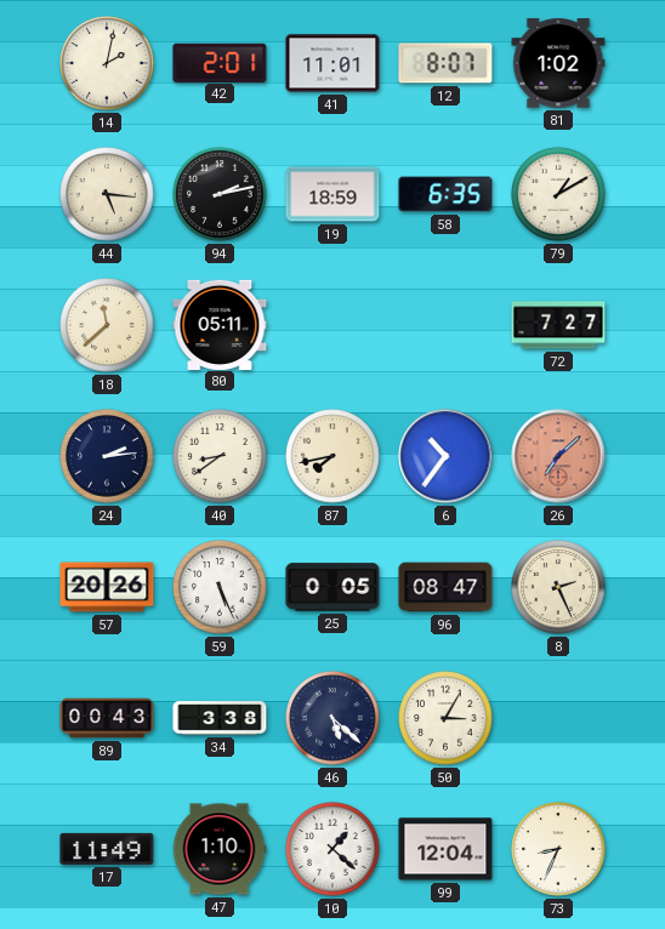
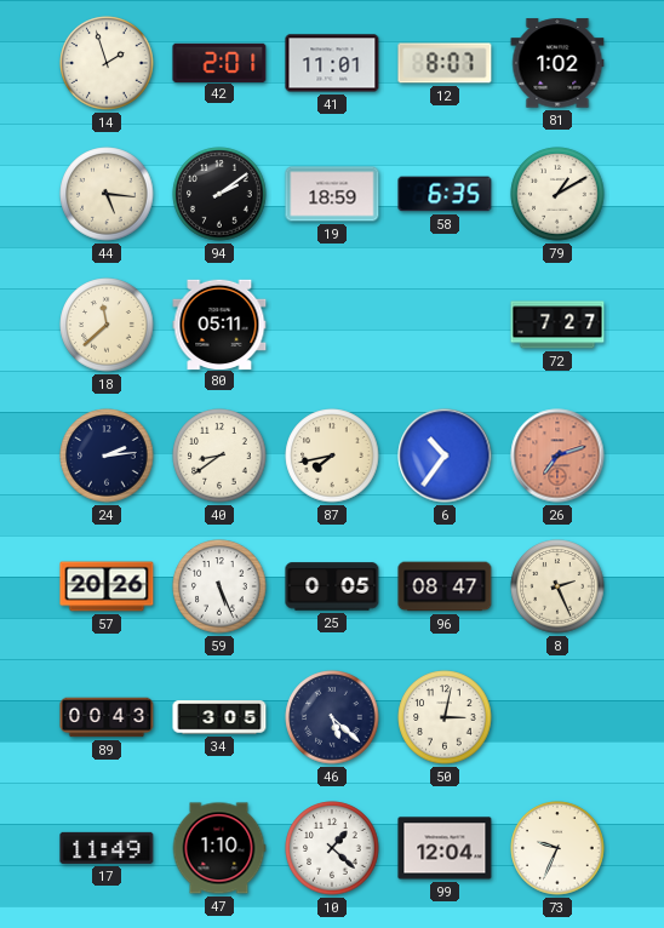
14: 2:02 -> 1:57
94: 2:13 -> 2:09
26: 7:08 -> 7:12
34: 3:38 -> 3:05
50: 3:05 -> 3:02
73: 8:34 -> 9:34
